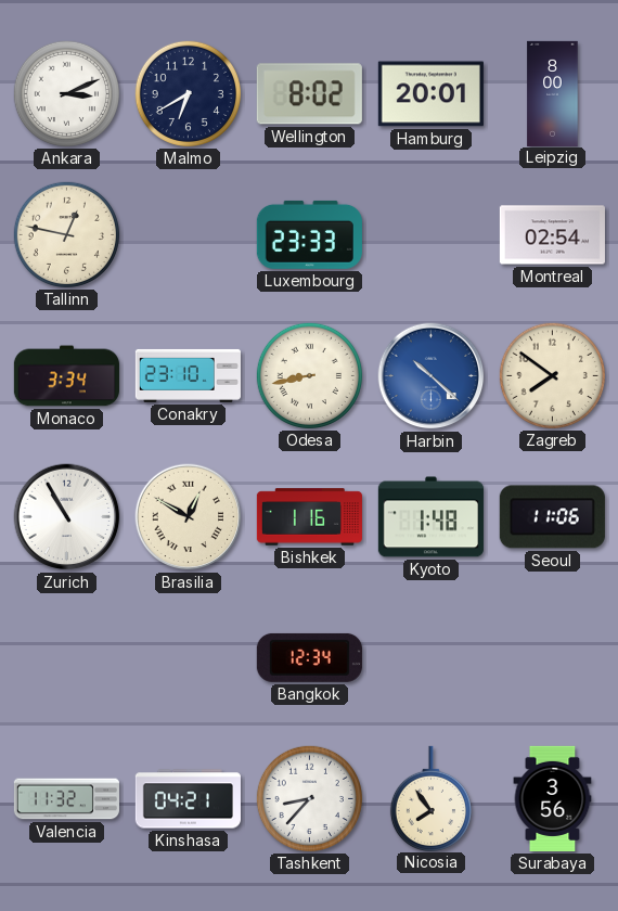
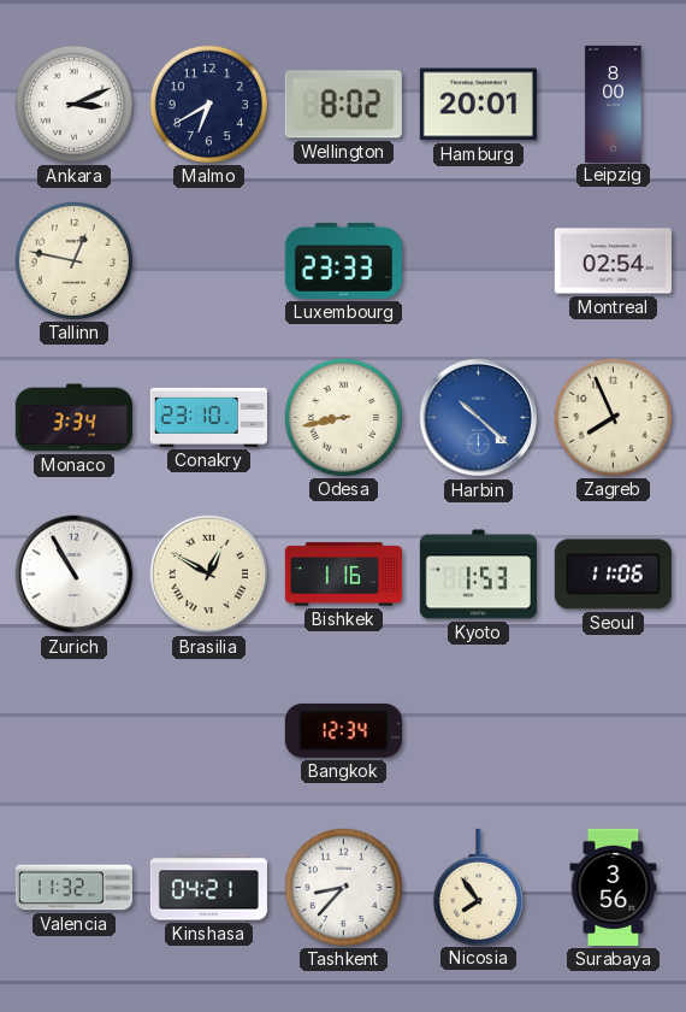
Zagreb: 7:51 -> 7:56
Kyoto: 1:48 -> 1:53
